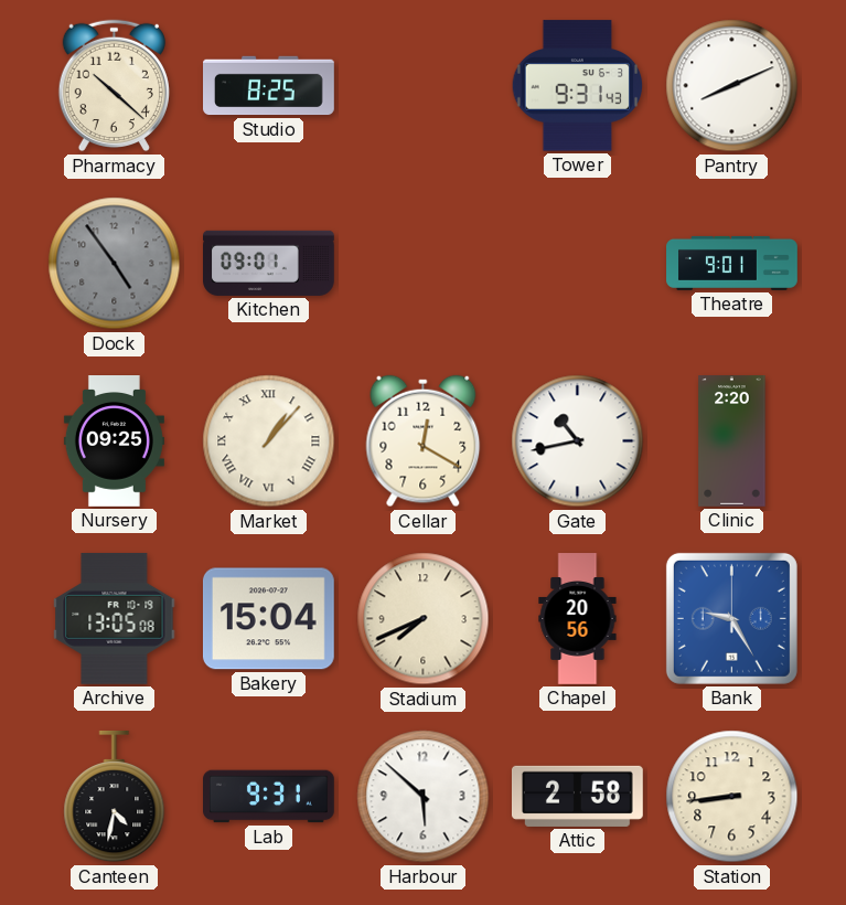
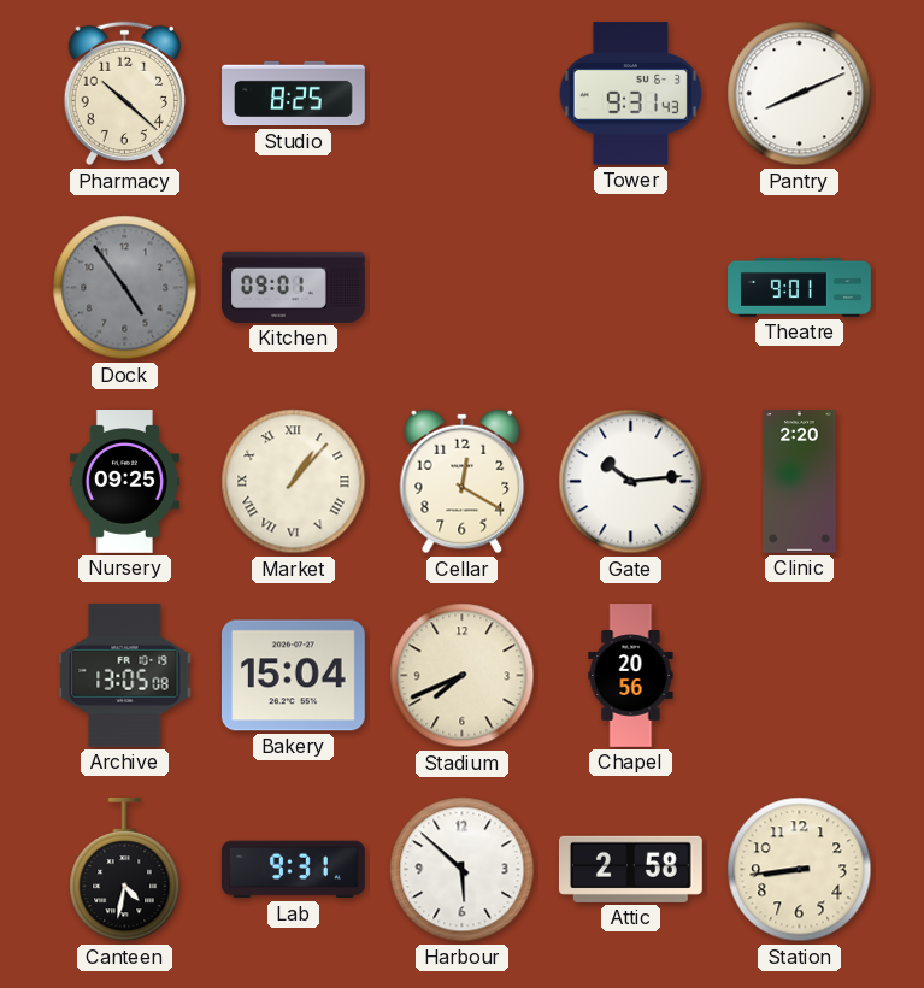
Gate: 10:43 -> 10:14
Bank: 9:25 -> none
